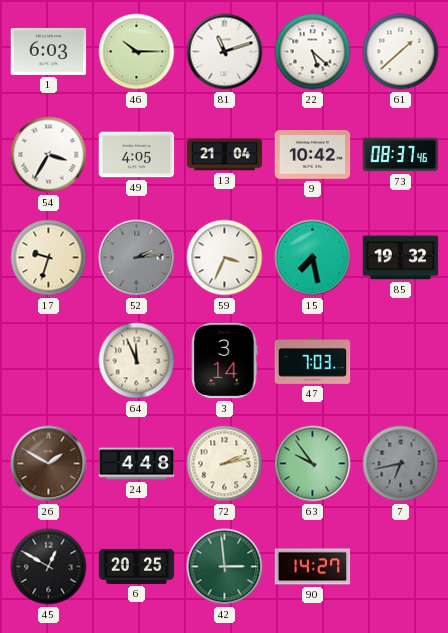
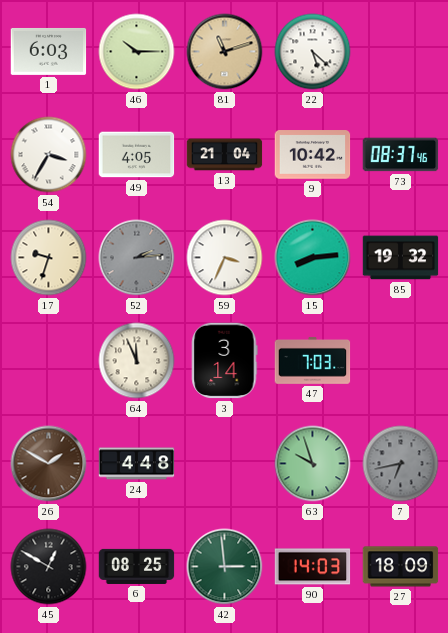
81 dial: white -> champagne
61: 1:38 -> none
15: 7:28 -> 8:14
72: 2:13 -> none
63: 9:54 -> 9:57
6: 20:25 -> 08:25
90: 14:27 -> 14:03
27: none -> 18:09
